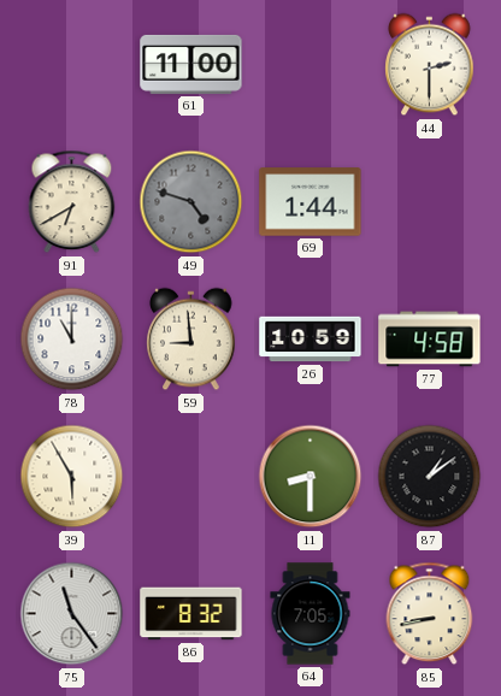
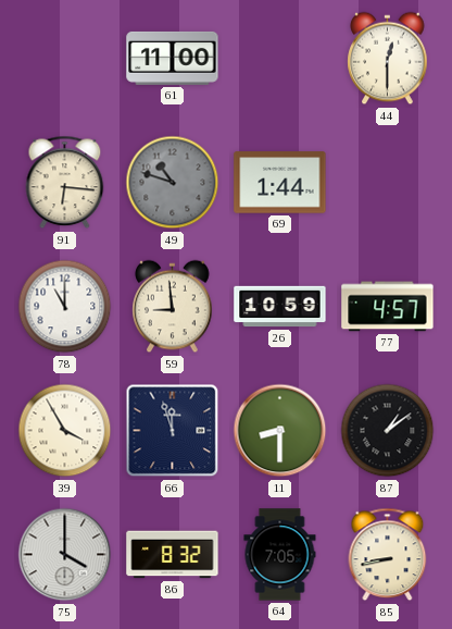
44: 2:30 -> 12:30
91: 6:40 -> 6:16
49: 4:48 -> 10:48
77: 4:58 -> 4:57
39: 5:55 -> 3:55
66: none -> 11:57
75: 11:24 -> 4:00
